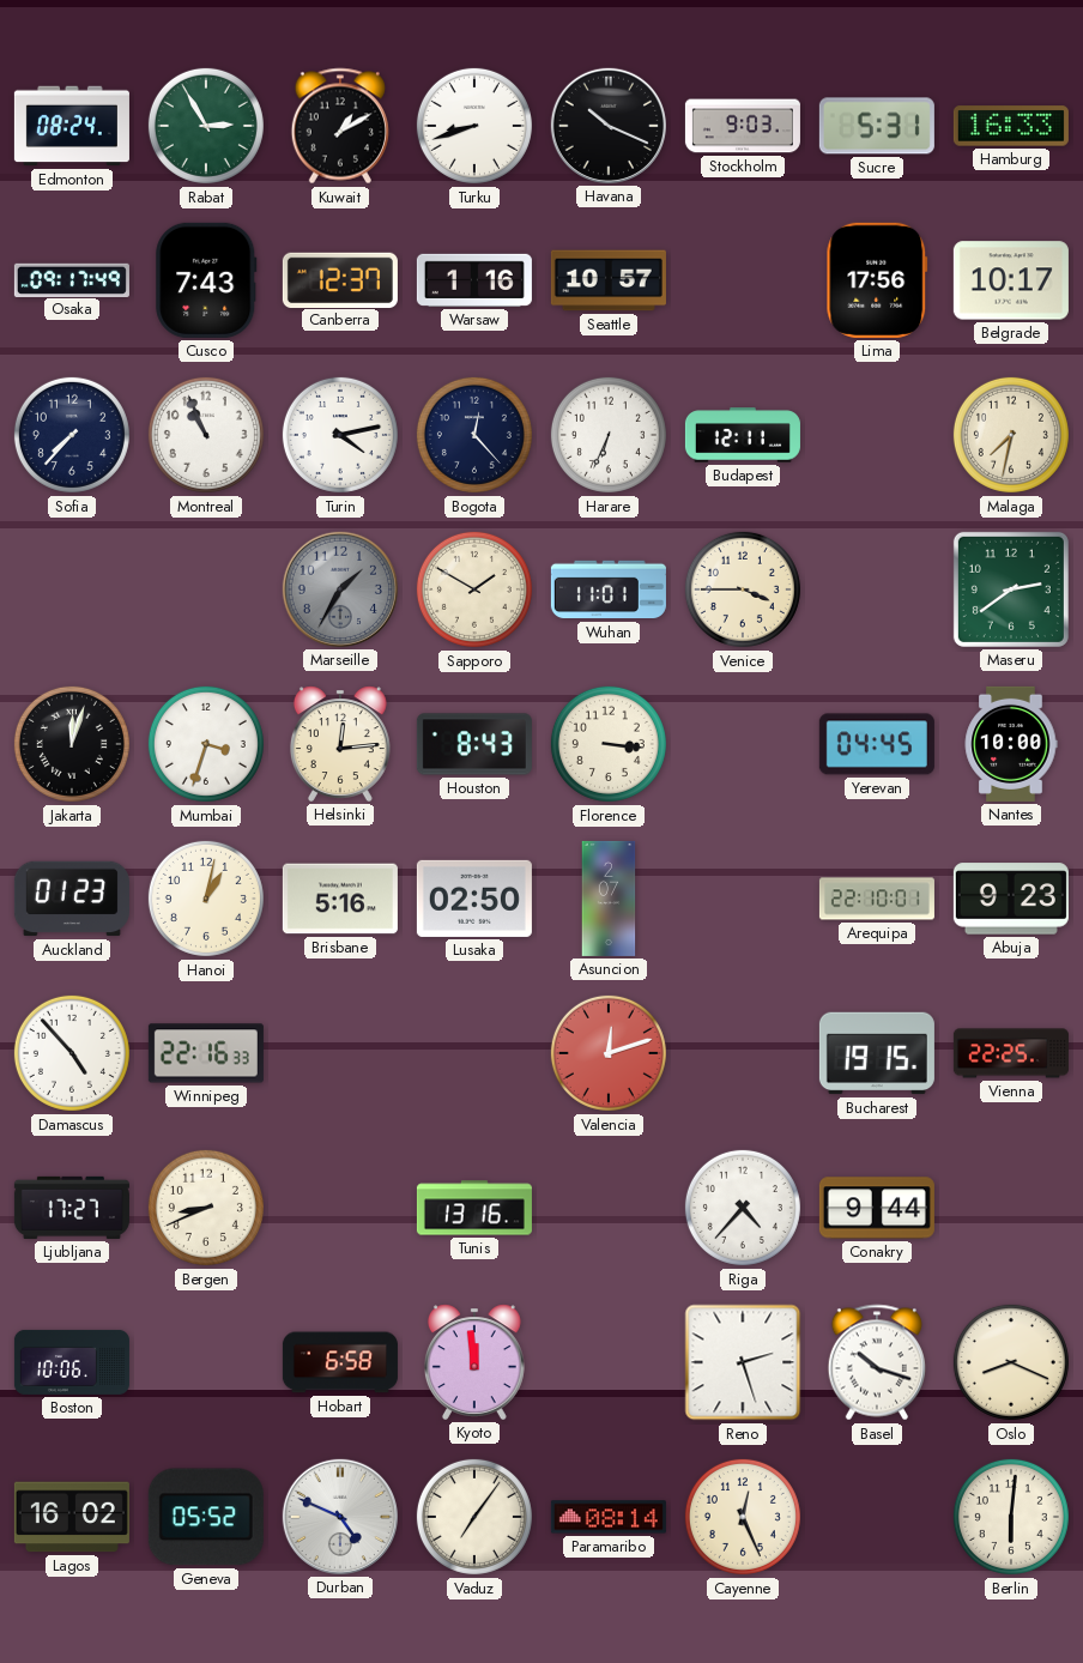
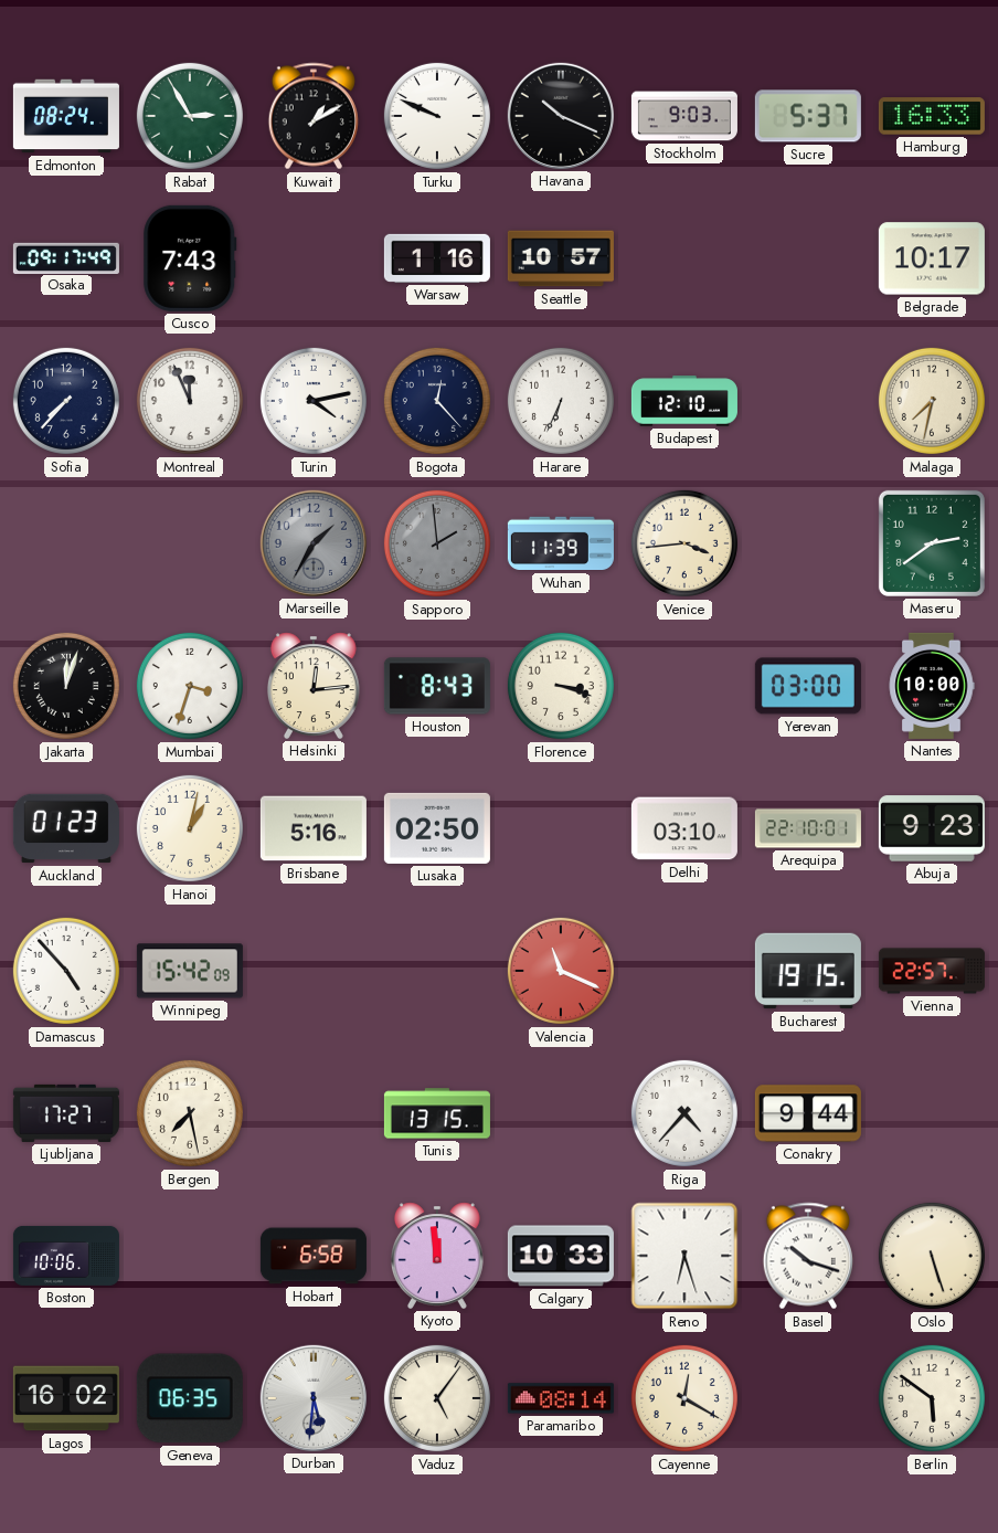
Turku: 8:42 -> 9:49
Sucre: 5:31 -> 5:37
Canberra: 12:37 -> none
Lima: 17:56 -> none
Montreal: 10:56 -> 11:56
Budapest: 12:11 -> 12:10
Sapporo: 1:50 -> 1:59
Sapporo dial: cream -> grey
Wuhan: 11:01 -> 11:39
Venice: 3:45 -> 3:44
Florence: 3:16 -> 3:18
Yerevan: 04:45 -> 03:00
Asuncion: 2:07 -> none
Delhi: none -> 03:10
Winnipeg: 22:16 -> 15:42
Valencia: 12:12 -> 11:19
Vienna: 22:25 -> 22:57
Bergen: 8:41 -> 7:28
Tunis: 13:16 -> 13:15
Calgary: none -> 10:33
Reno: 2:27 -> 6:27
Oslo: 8:19 -> 5:27
Geneva: 05:52 -> 06:35
Durban: 4:49 -> 5:31
Vaduz: 7:06 -> 5:06
Cayenne: 12:26 -> 12:20
Berlin: 6:01 -> 5:51
